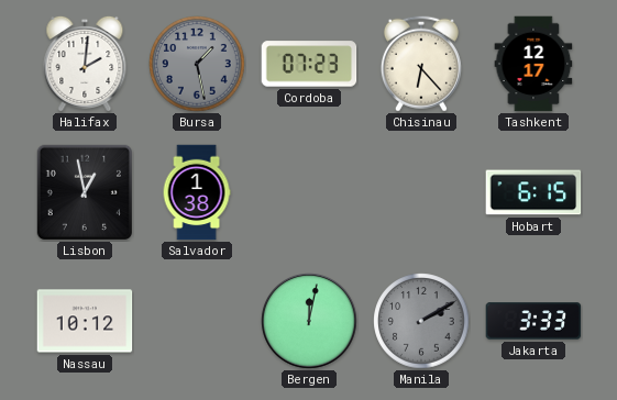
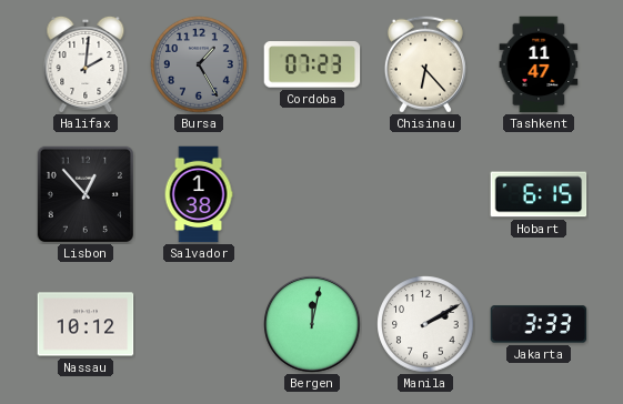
Bursa: 1:28 -> 1:25
Tashkent: 12:17 -> 11:47
Lisbon: 12:58 -> 12:53
Manila dial: grey -> white
